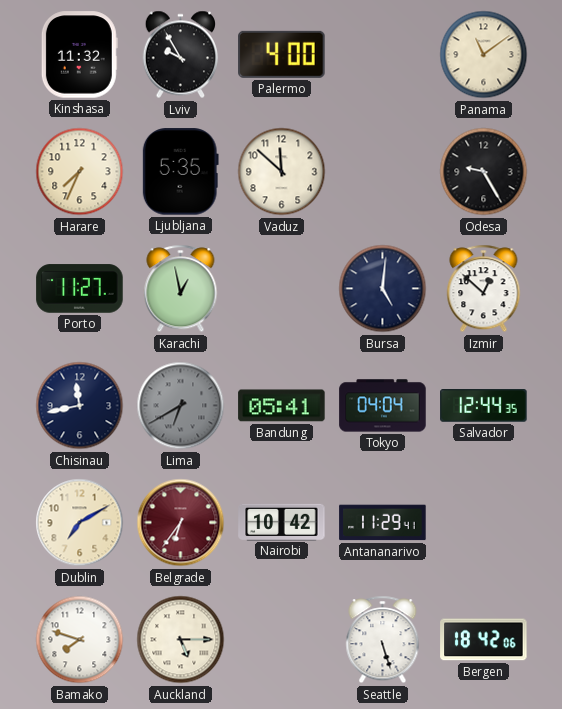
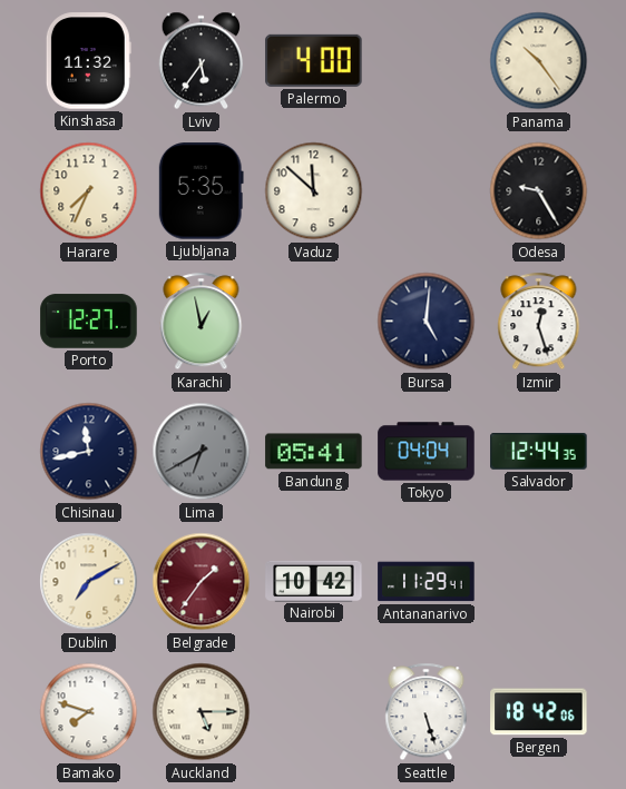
Lviv: 9:55 -> 5:36
Panama: 11:09 -> 10:24
Porto: 11:27 -> 12:27
Izmir: 12:52 -> 12:27
Belgrade: 6:36 -> 1:36
